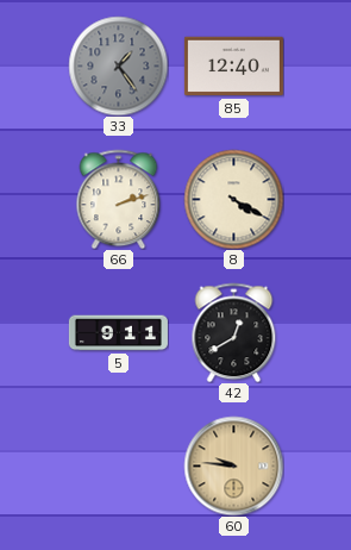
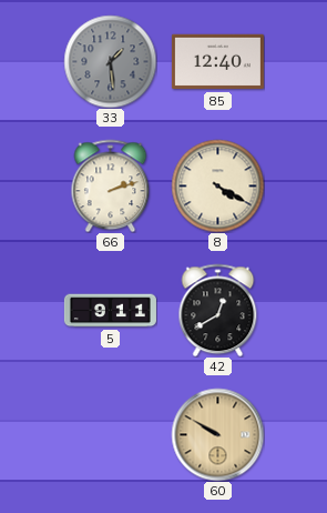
33: 1:24 -> 1:29
60: 9:46 -> 9:50
